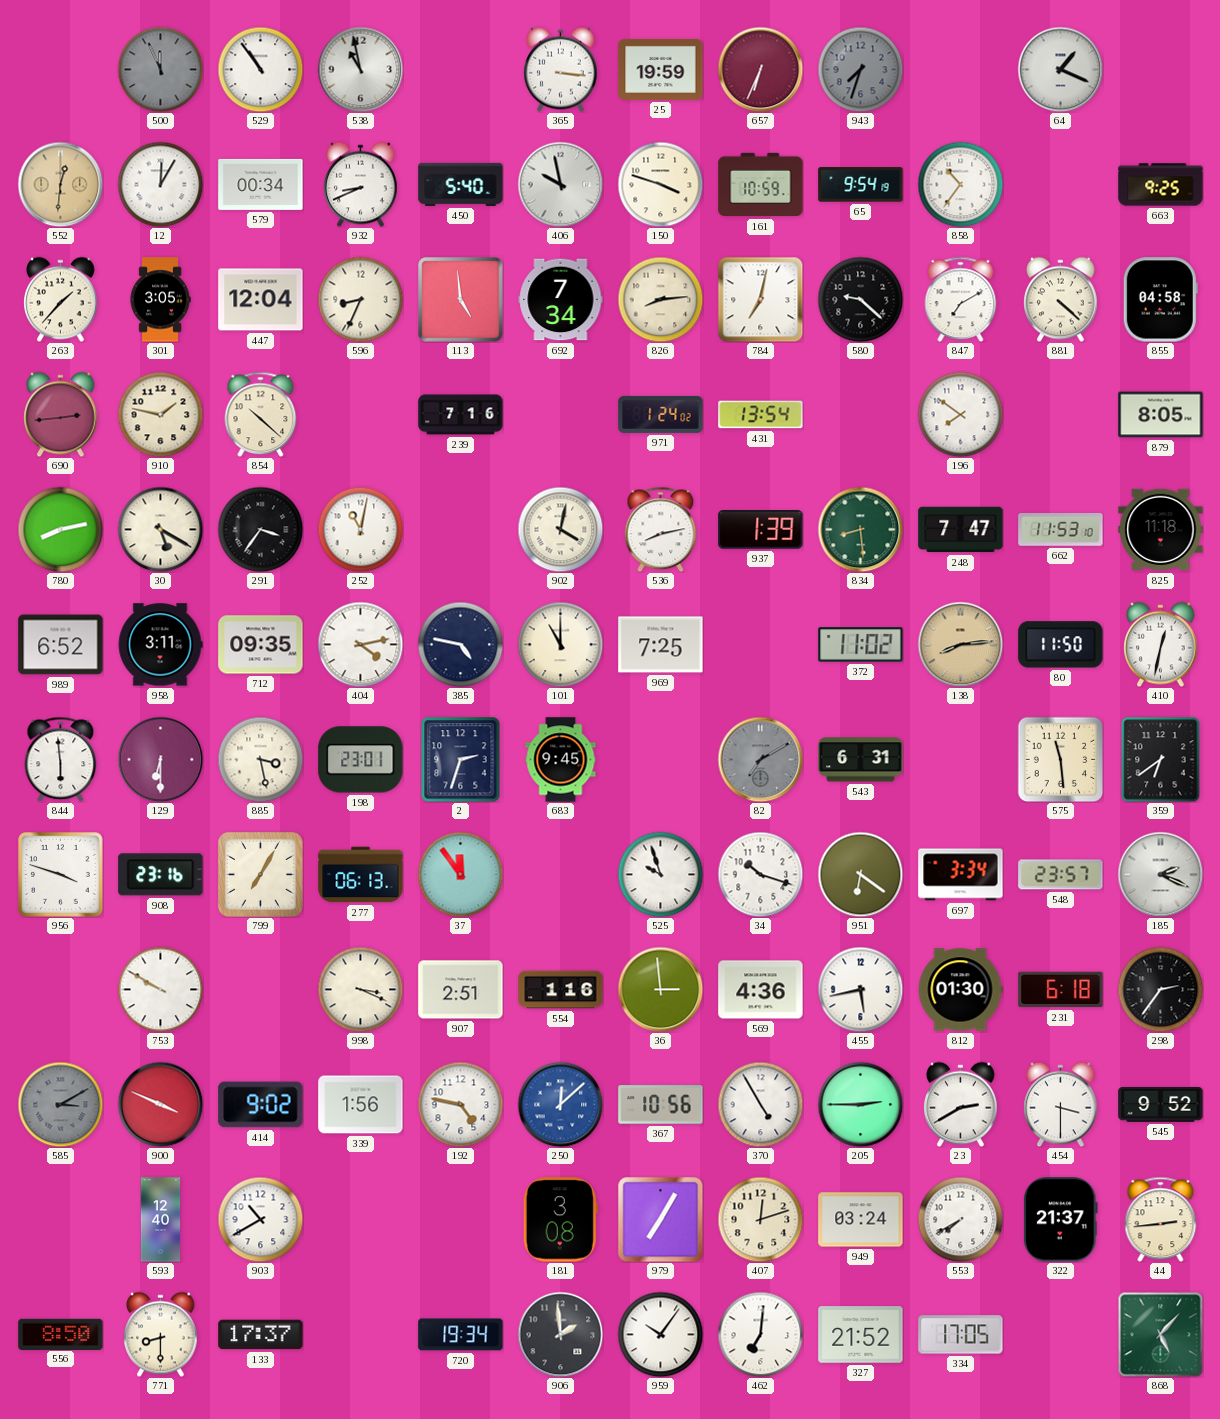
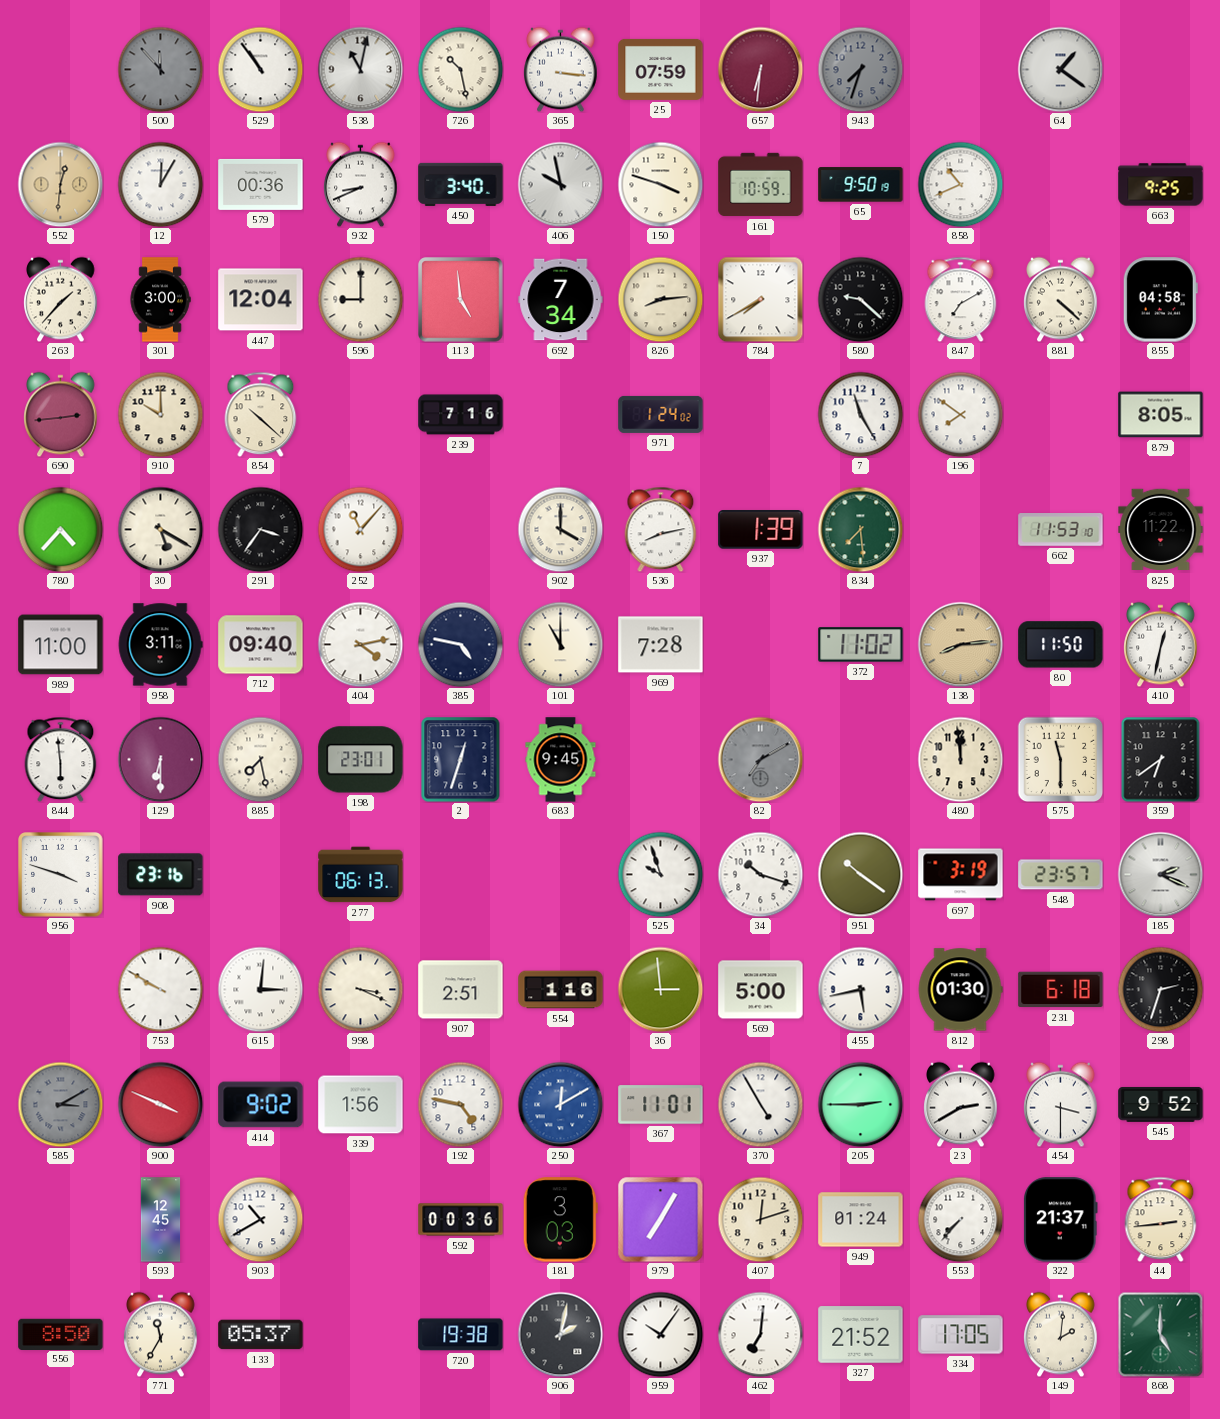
500: 11:56 -> 11:53
538: 10:58 -> 11:02
726: none -> 10:28
25: 19:59 -> 07:59
657: 6:34 -> 6:31
64: 1:19 -> 1:21
579: 00:34 -> 00:36
450: 5:40 -> 3:40
65: 9:54 -> 9:50
858: 10:36 -> 10:41
301: 3:05 -> 3:00
596: 8:34 -> 9:00
784: 7:02 -> 7:40
910: 1:47 -> 10:00
431: 13:54 -> none
7: none -> 11:25
780: 8:13 -> 4:37
252: 11:02 -> 11:07
902: 4:02 -> 4:00
834: 8:29 -> 7:29
248: 7:47 -> none
825: 11:18 -> 11:22
989: 6:52 -> 11:00
712: 09:35 -> 09:40
969: 7:25 -> 7:28
885: 3:28 -> 7:28
2: 2:33 -> 12:33
543: 6:31 -> none
480: none -> 11:59
575: 11:29 -> 11:30
799: 7:05 -> none
37: 11:54 -> none
951: 6:21 -> 10:21
697: 3:34 -> 3:19
615: none -> 3:01
569: 4:36 -> 5:00
298: 2:36 -> 2:33
250: 12:08 -> 12:10
367: 10:56 -> 11:01
593: 12:40 -> 12:45
592: none -> 00:36
181: 3:08 -> 3:03
949: 03:24 -> 01:24
553: 7:40 -> 7:37
771: 8:30 -> 11:35
133: 17:37 -> 05:37
720: 19:34 -> 19:38
906: 1:59 -> 2:02
149: none -> 2:01
868: 5:07 -> 5:00
